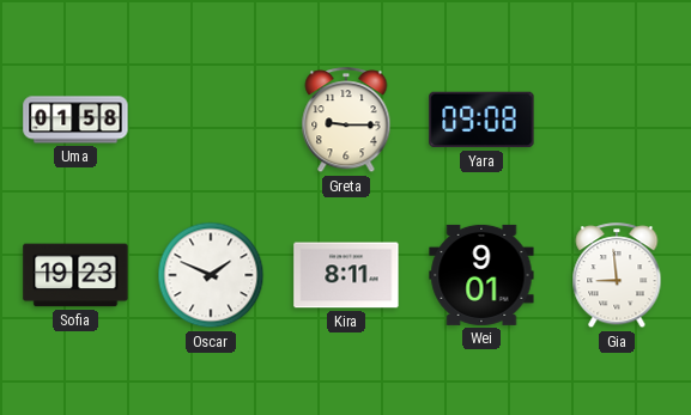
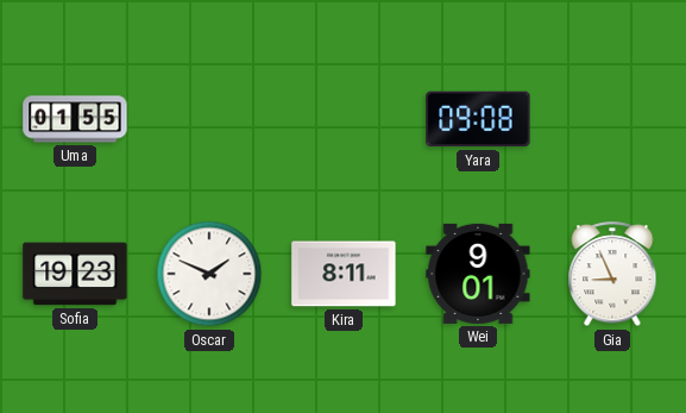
Uma: 01:58 -> 01:55
Greta: 9:15 -> none
Gia: 8:59 -> 8:56
